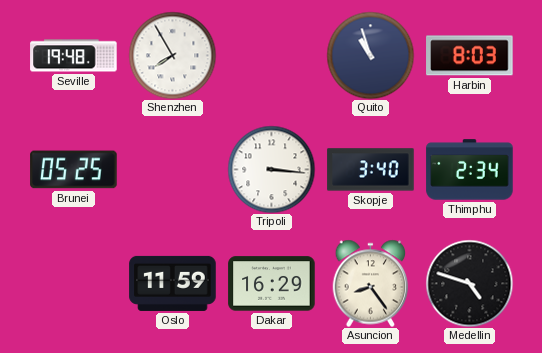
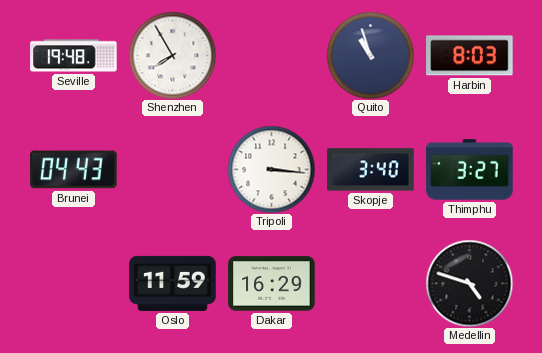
Brunei: 05:25 -> 04:43
Thimphu: 2:34 -> 3:27
Asuncion: 8:24 -> none
